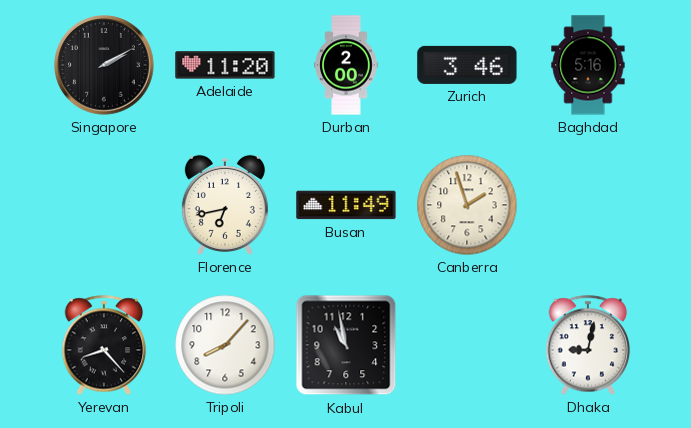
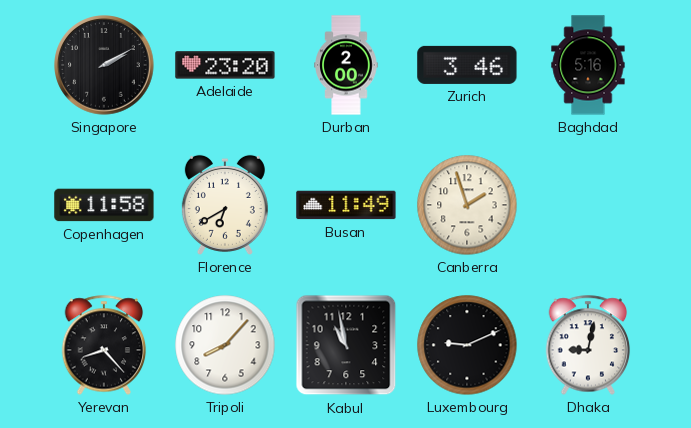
Adelaide: 11:20 -> 23:20
Copenhagen: none -> 11:58
Florence: 6:43 -> 6:40
Luxembourg: none -> 9:11
